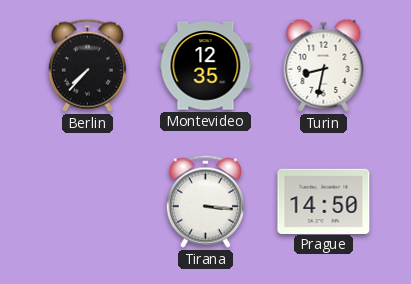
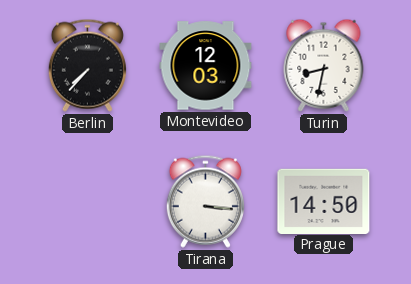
Montevideo: 12:35 -> 12:03
